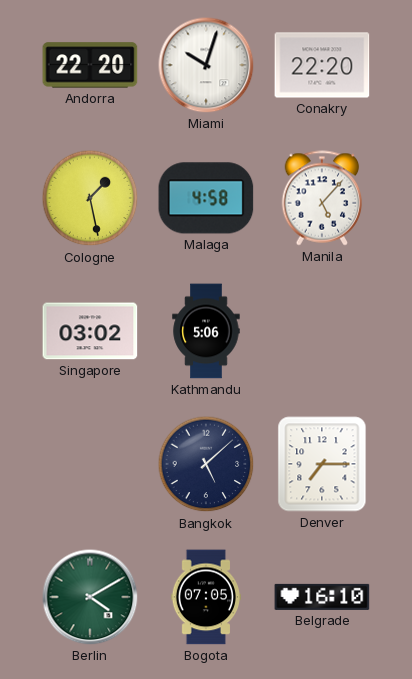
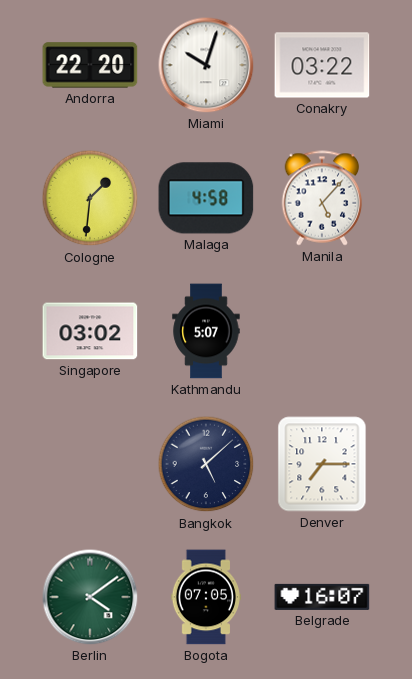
Conakry: 22:20 -> 03:22
Cologne: 1:28 -> 1:31
Kathmandu: 5:06 -> 5:07
Berlin: 4:10 -> 4:09
Belgrade: 16:10 -> 16:07
